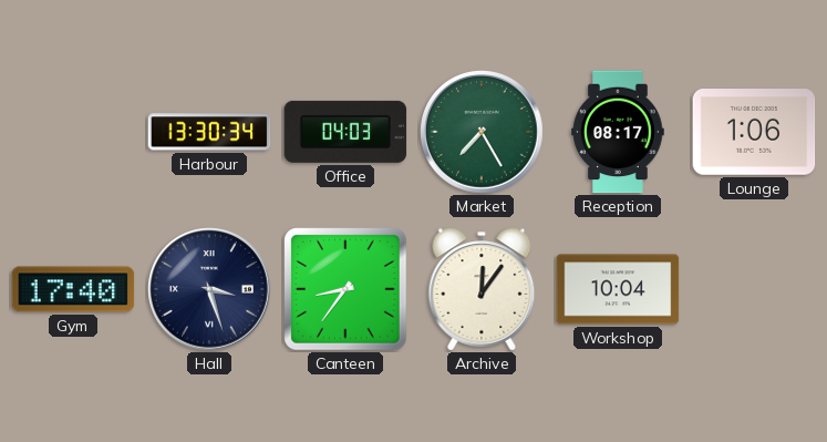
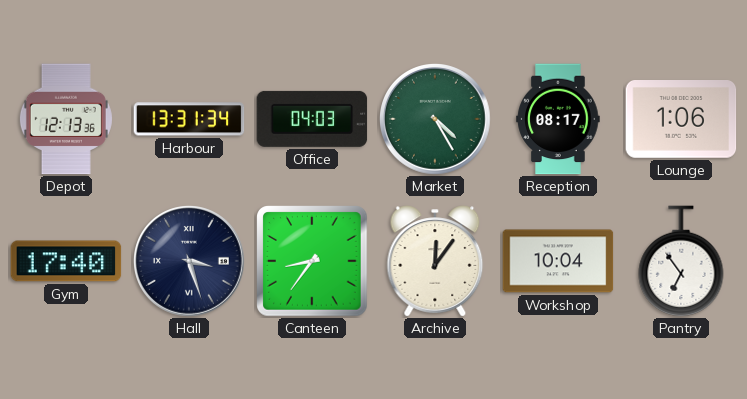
Depot: none -> 12:13
Harbour: 13:30 -> 13:31
Market: 7:25 -> 4:25
Pantry: none -> 6:54
